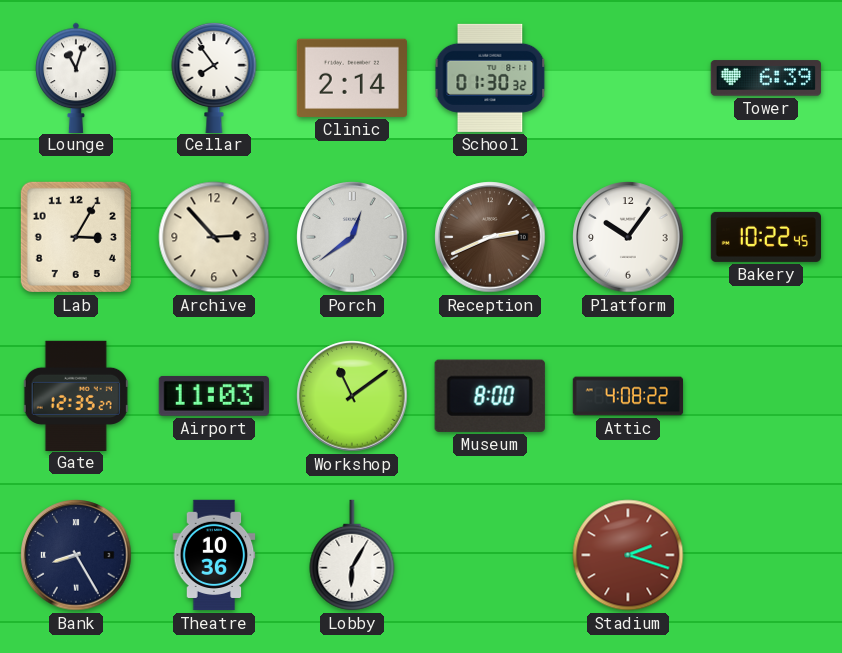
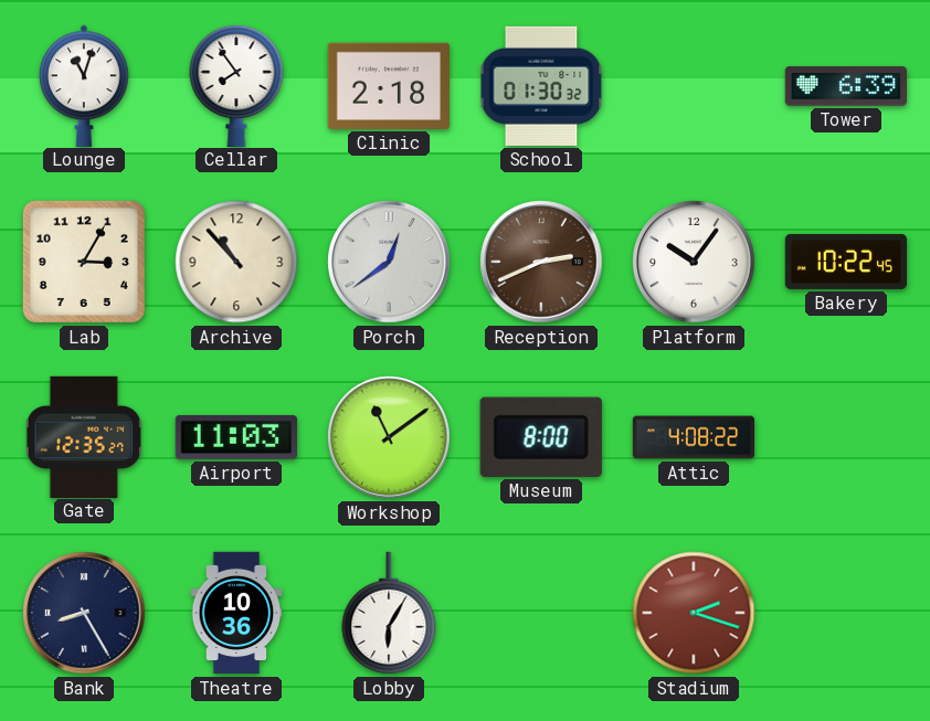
Clinic: 2:14 -> 2:18
Archive: 2:53 -> 10:53
